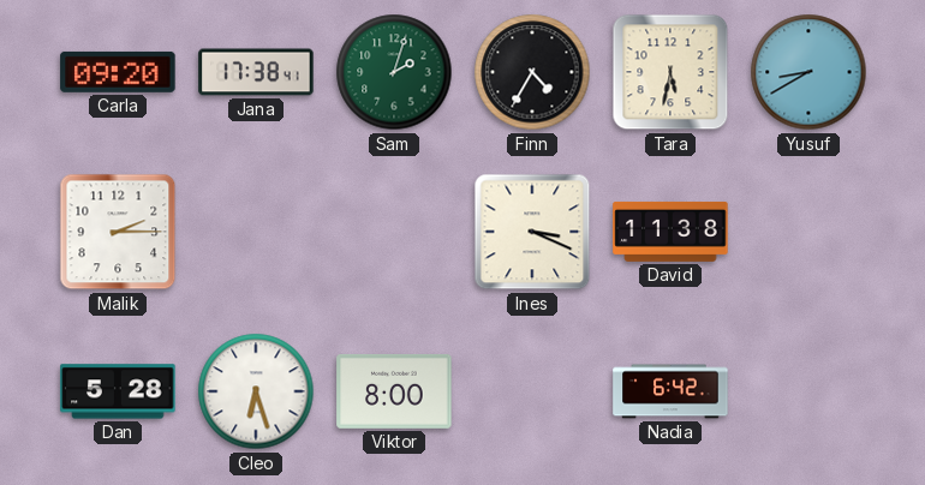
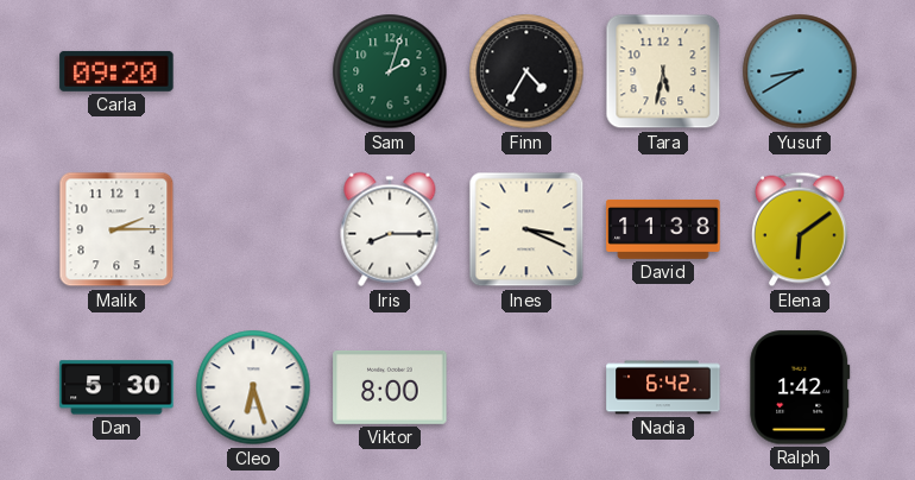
Jana: 17:38 -> none
Iris: none -> 8:15
Elena: none -> 6:09
Dan: 5:28 -> 5:30
Ralph: none -> 1:42
